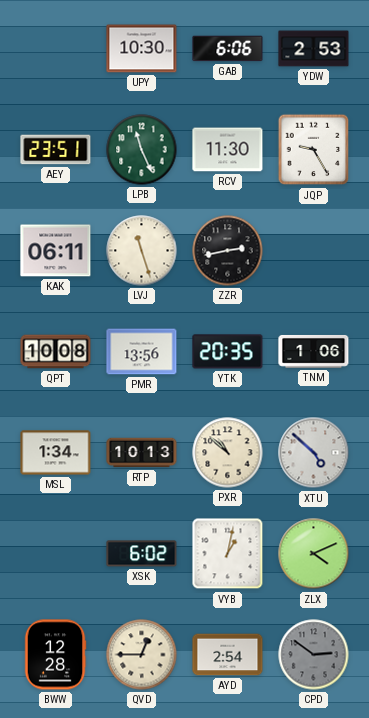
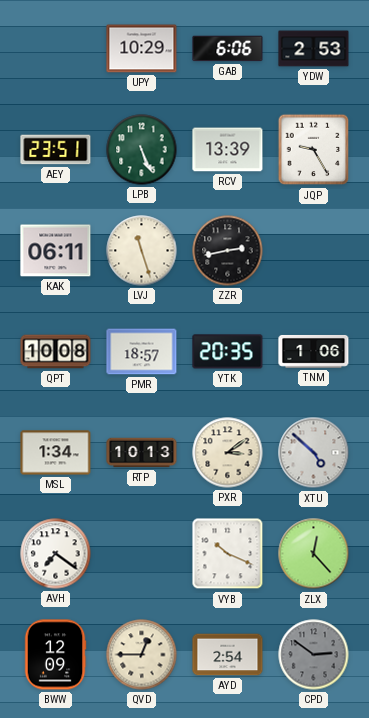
UPY: 10:30 -> 10:29
LPB: 11:26 -> 5:26
RCV: 11:30 -> 13:39
PMR: 13:56 -> 18:57
PXR: 10:52 -> 3:09
AVH: none -> 7:21
XSK: 6:02 -> none
VYB: 1:02 -> 10:19
ZLX: 4:11 -> 12:23
BWW: 12:28 -> 12:09
